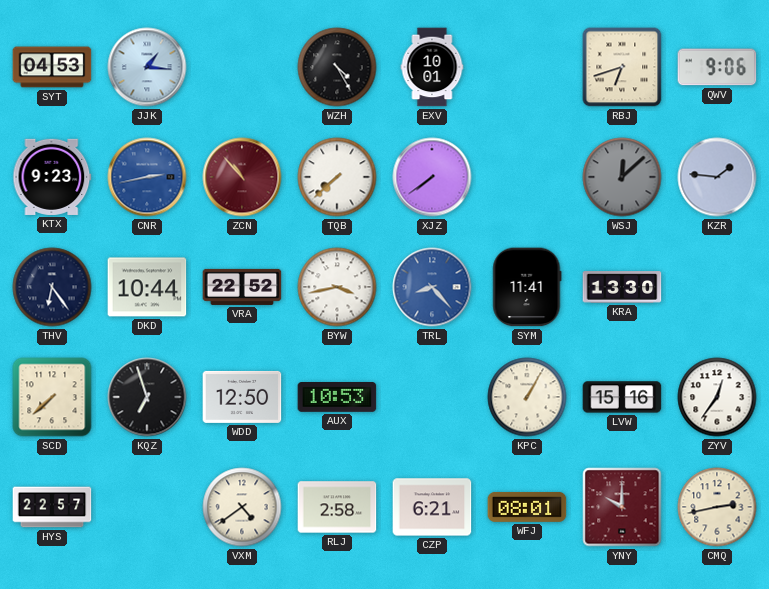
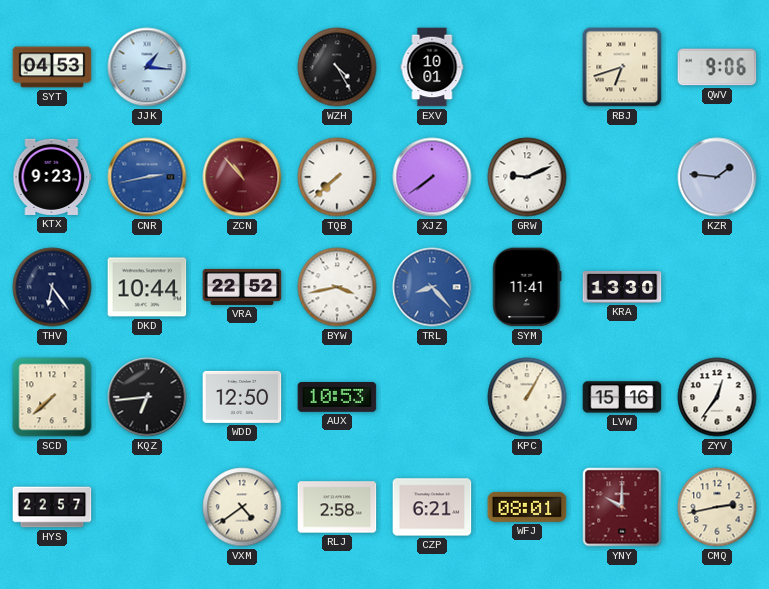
GRW: none -> 9:11
WSJ: 12:08 -> none
KQZ: 6:57 -> 6:44
